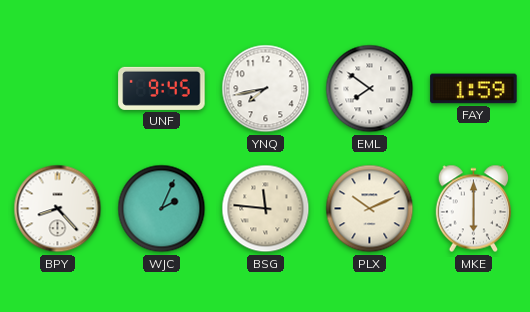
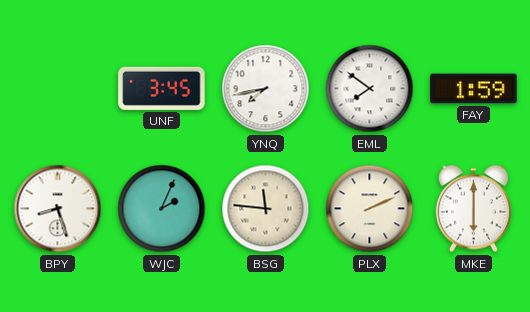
UNF: 9:45 -> 3:45
BPY: 8:23 -> 8:27
PLX: 10:11 -> 2:11
